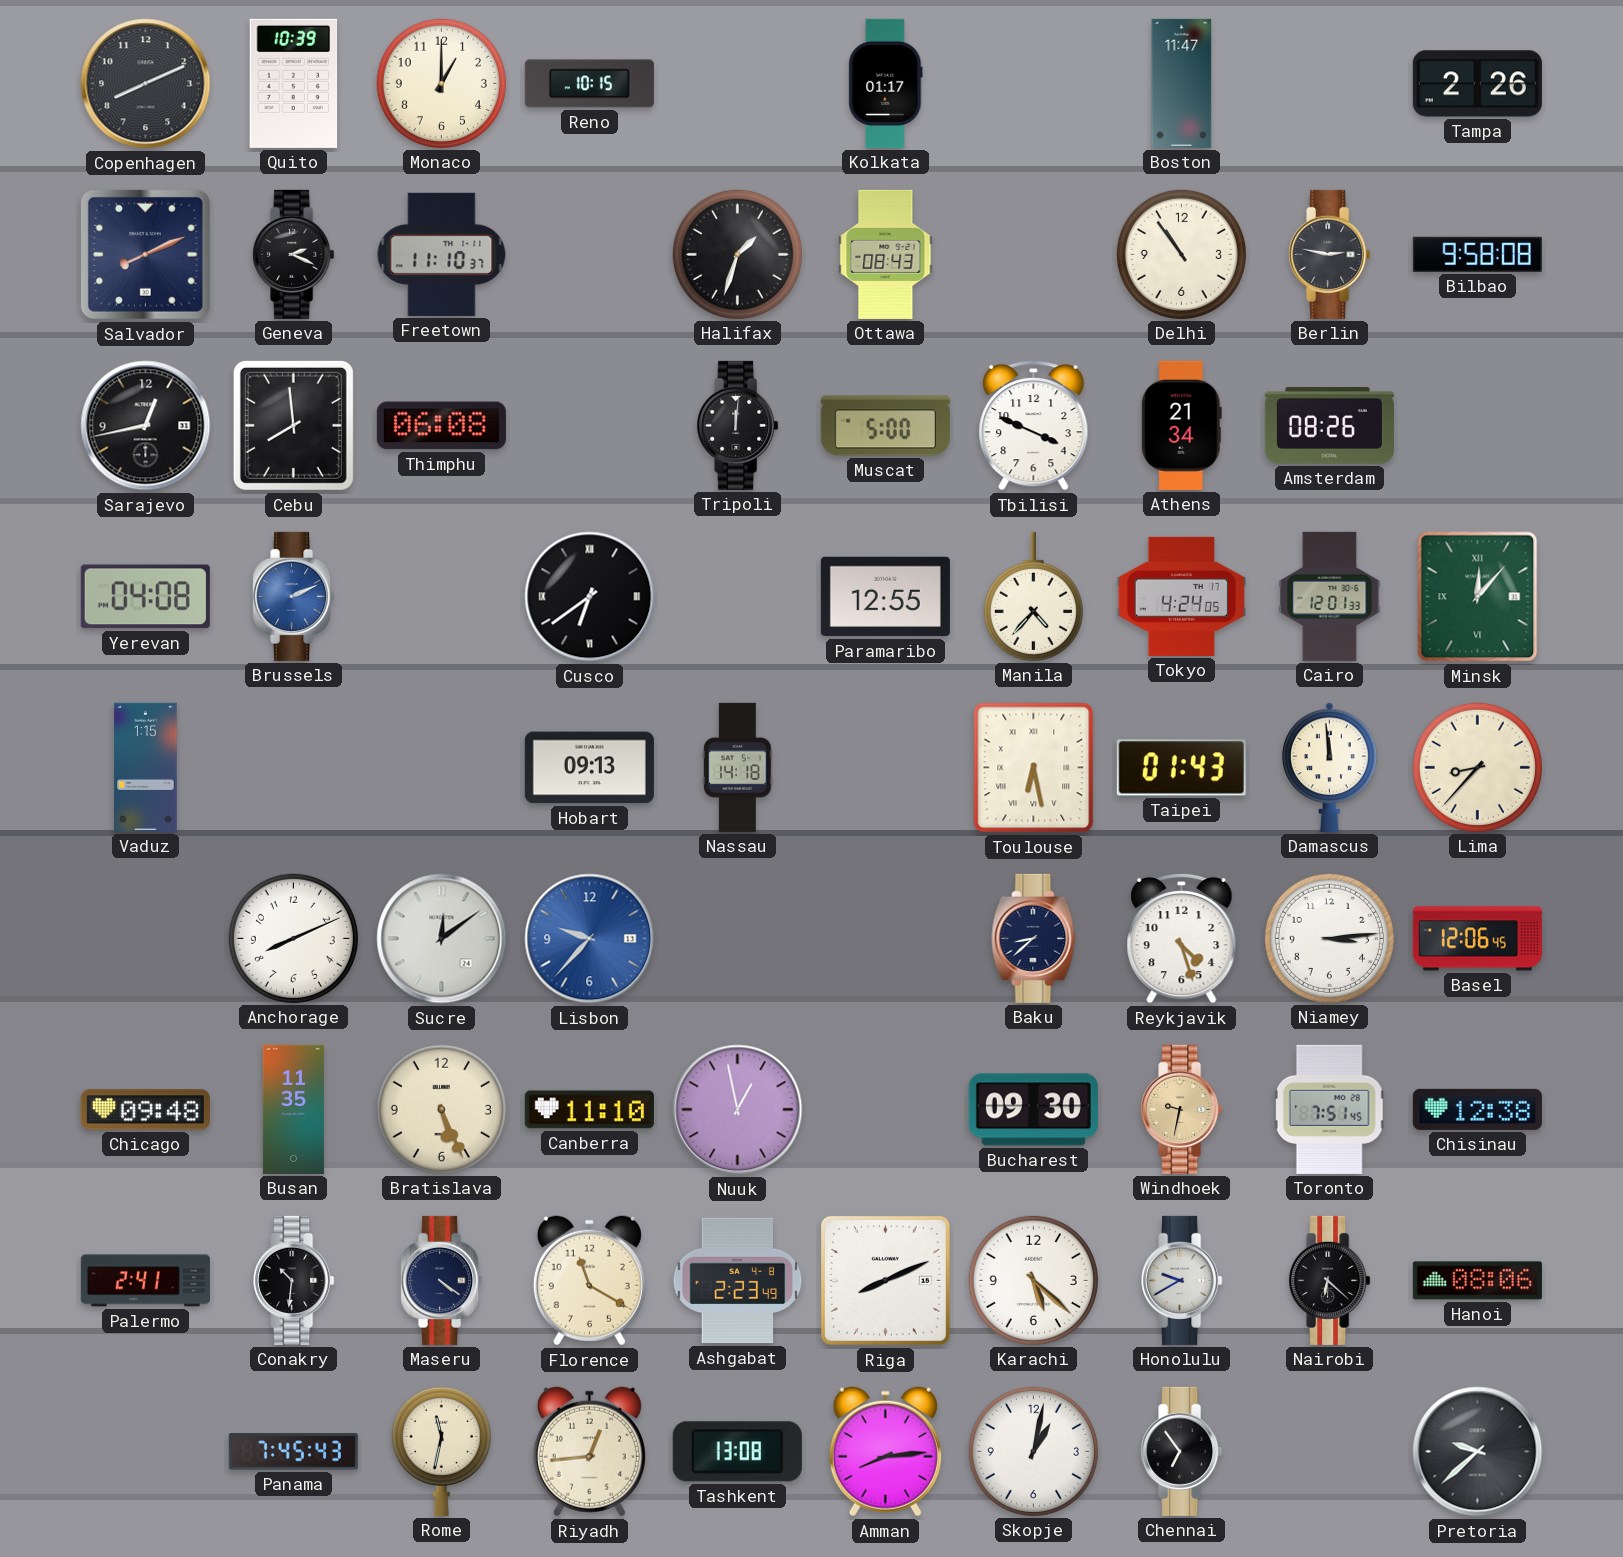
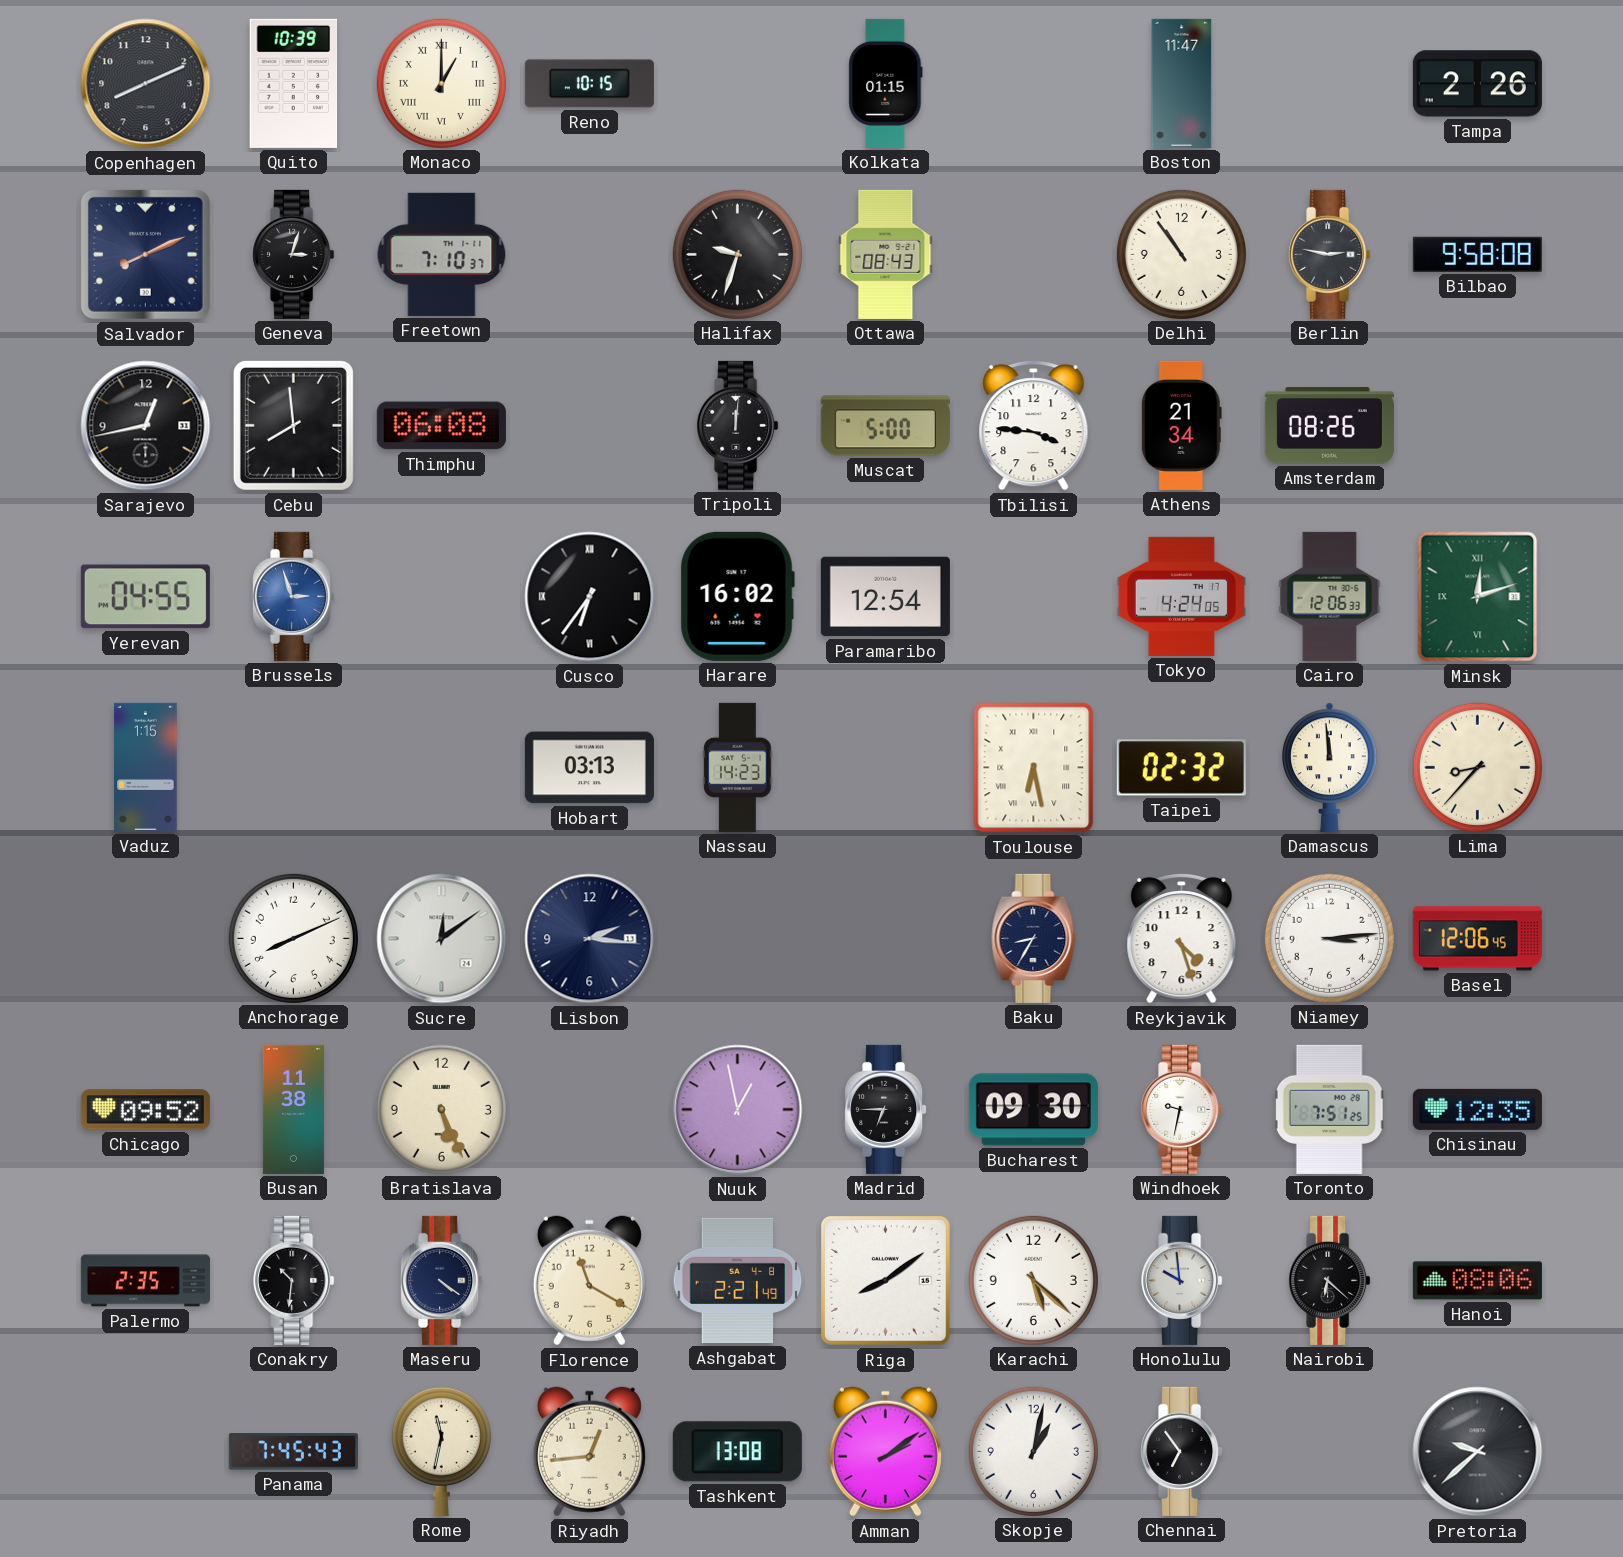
Monaco numerals: Arabic -> Roman
Kolkata: 01:17 -> 01:15
Geneva: 2:19 -> 3:03
Freetown: 11:10 -> 7:10
Halifax: 1:33 -> 9:33
Tbilisi: 3:49 -> 3:46
Yerevan: 04:08 -> 04:55
Brussels: 2:11 -> 2:57
Cusco: 6:39 -> 6:36
Harare: none -> 16:02
Paramaribo: 12:55 -> 12:54
Manila: 4:37 -> none
Cairo: 12:01 -> 12:06
Minsk: 12:07 -> 12:12
Hobart: 09:13 -> 03:13
Nassau: 14:18 -> 14:23
Taipei: 01:43 -> 02:32
Lisbon: 9:37 -> 2:16
Lisbon dial: blue -> navy
Baku: 8:38 -> 8:35
Chicago: 09:48 -> 09:52
Busan: 11:35 -> 11:38
Canberra: 11:10 -> none
Madrid: none -> 6:45
Windhoek dial: champagne -> white
Toronto: 7:51:45 -> 7:51:25
Chisinau: 12:38 -> 12:35
Palermo: 2:41 -> 2:35
Ashgabat: 2:23 -> 2:21
Riga: 8:11 -> 8:09
Honolulu: 9:40 -> 9:59
Amman: 8:14 -> 2:09
